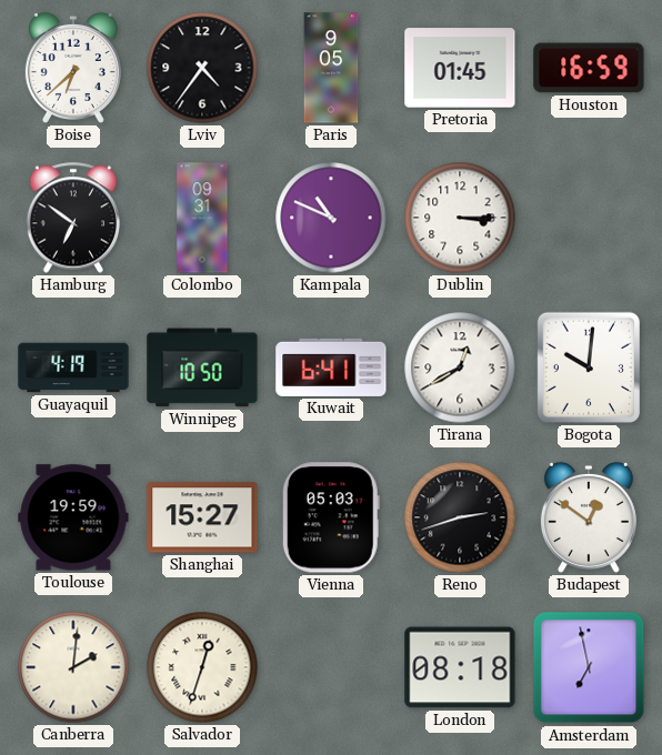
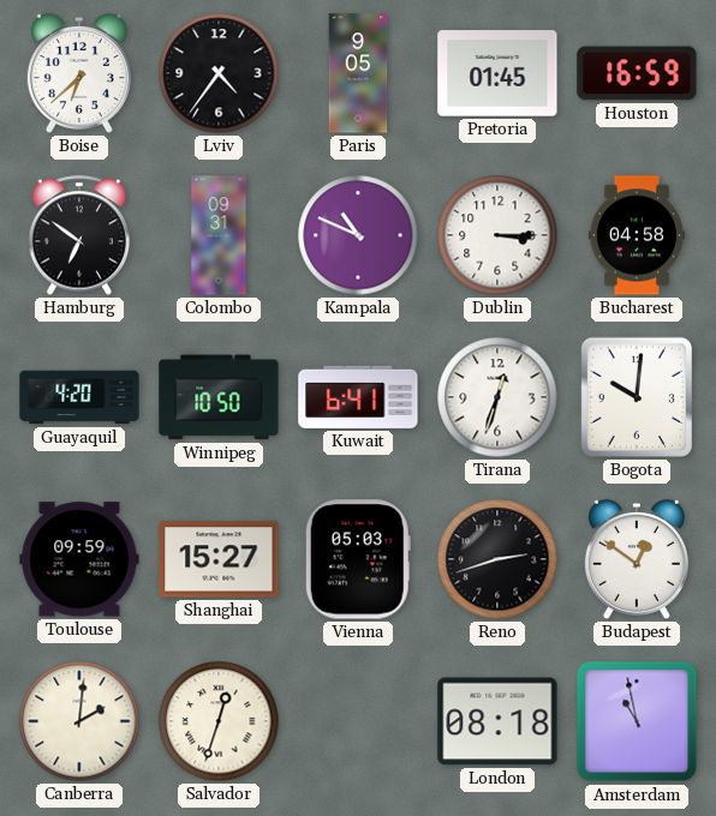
Bucharest: none -> 04:58
Guayaquil: 4:19 -> 4:20
Tirana: 12:40 -> 12:33
Toulouse: 19:59 -> 09:59
Amsterdam: 6:58 -> 10:58
